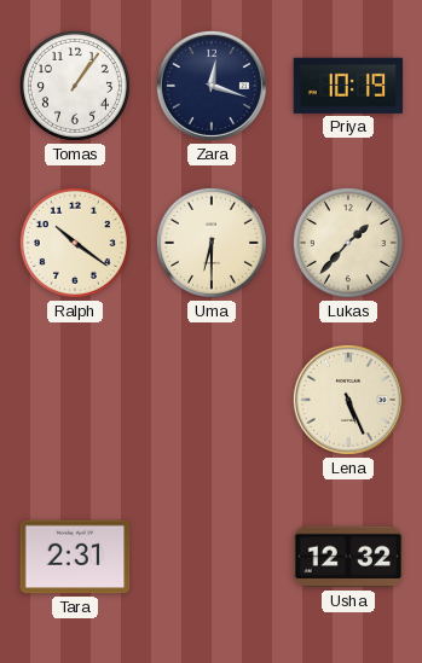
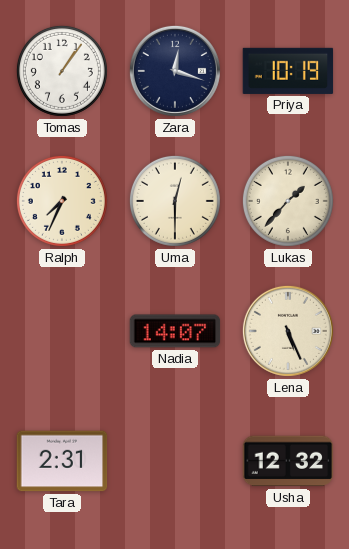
Ralph: 10:21 -> 7:34
Uma: 6:30 -> 12:30
Nadia: none -> 14:07
